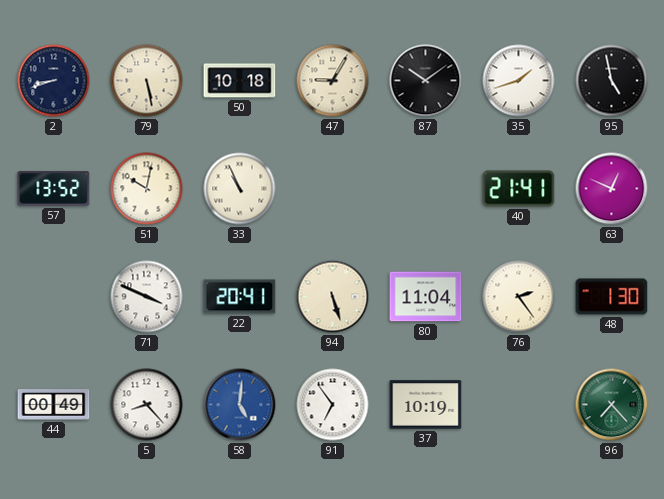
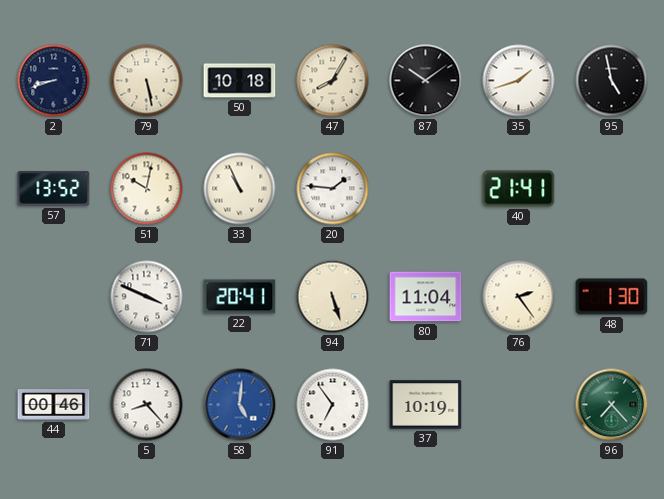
47: 9:05 -> 8:05
20: none -> 1:46
63: 12:49 -> none
44: 00:49 -> 00:46
